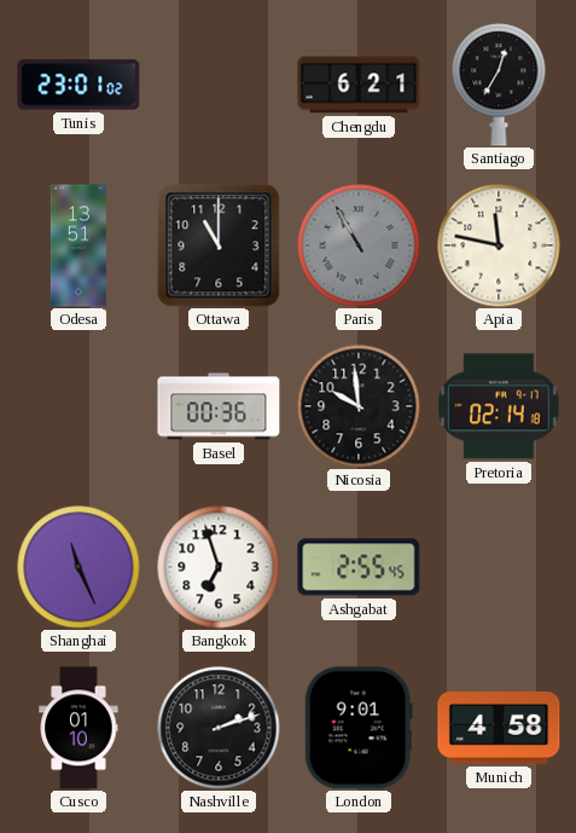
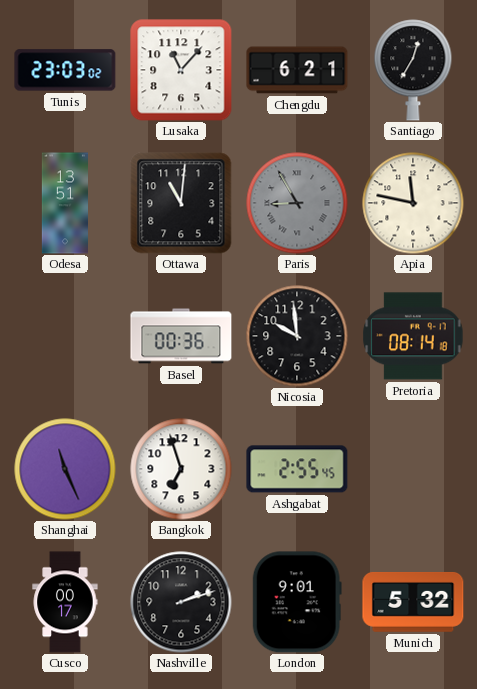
Tunis: 23:01 -> 23:03
Lusaka: none -> 11:07
Ottawa: 11:00 -> 11:01
Paris: 10:55 -> 8:55
Pretoria: 02:14 -> 08:14
Cusco: 01:10 -> 00:17
Munich: 4:58 -> 5:32
